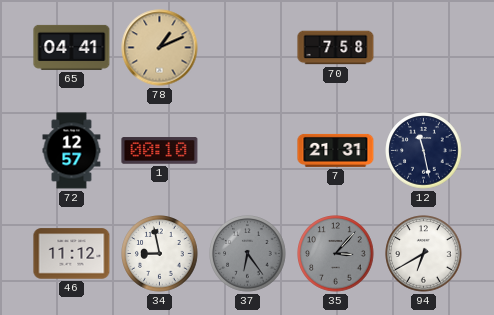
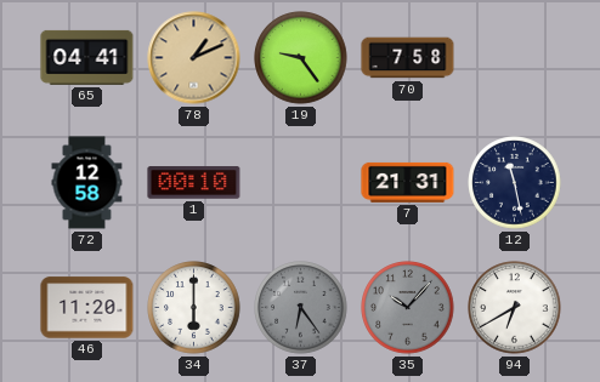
19: none -> 9:24
72: 12:57 -> 12:58
46: 11:12 -> 11:20
34: 8:58 -> 6:00
35: 3:07 -> 10:07
